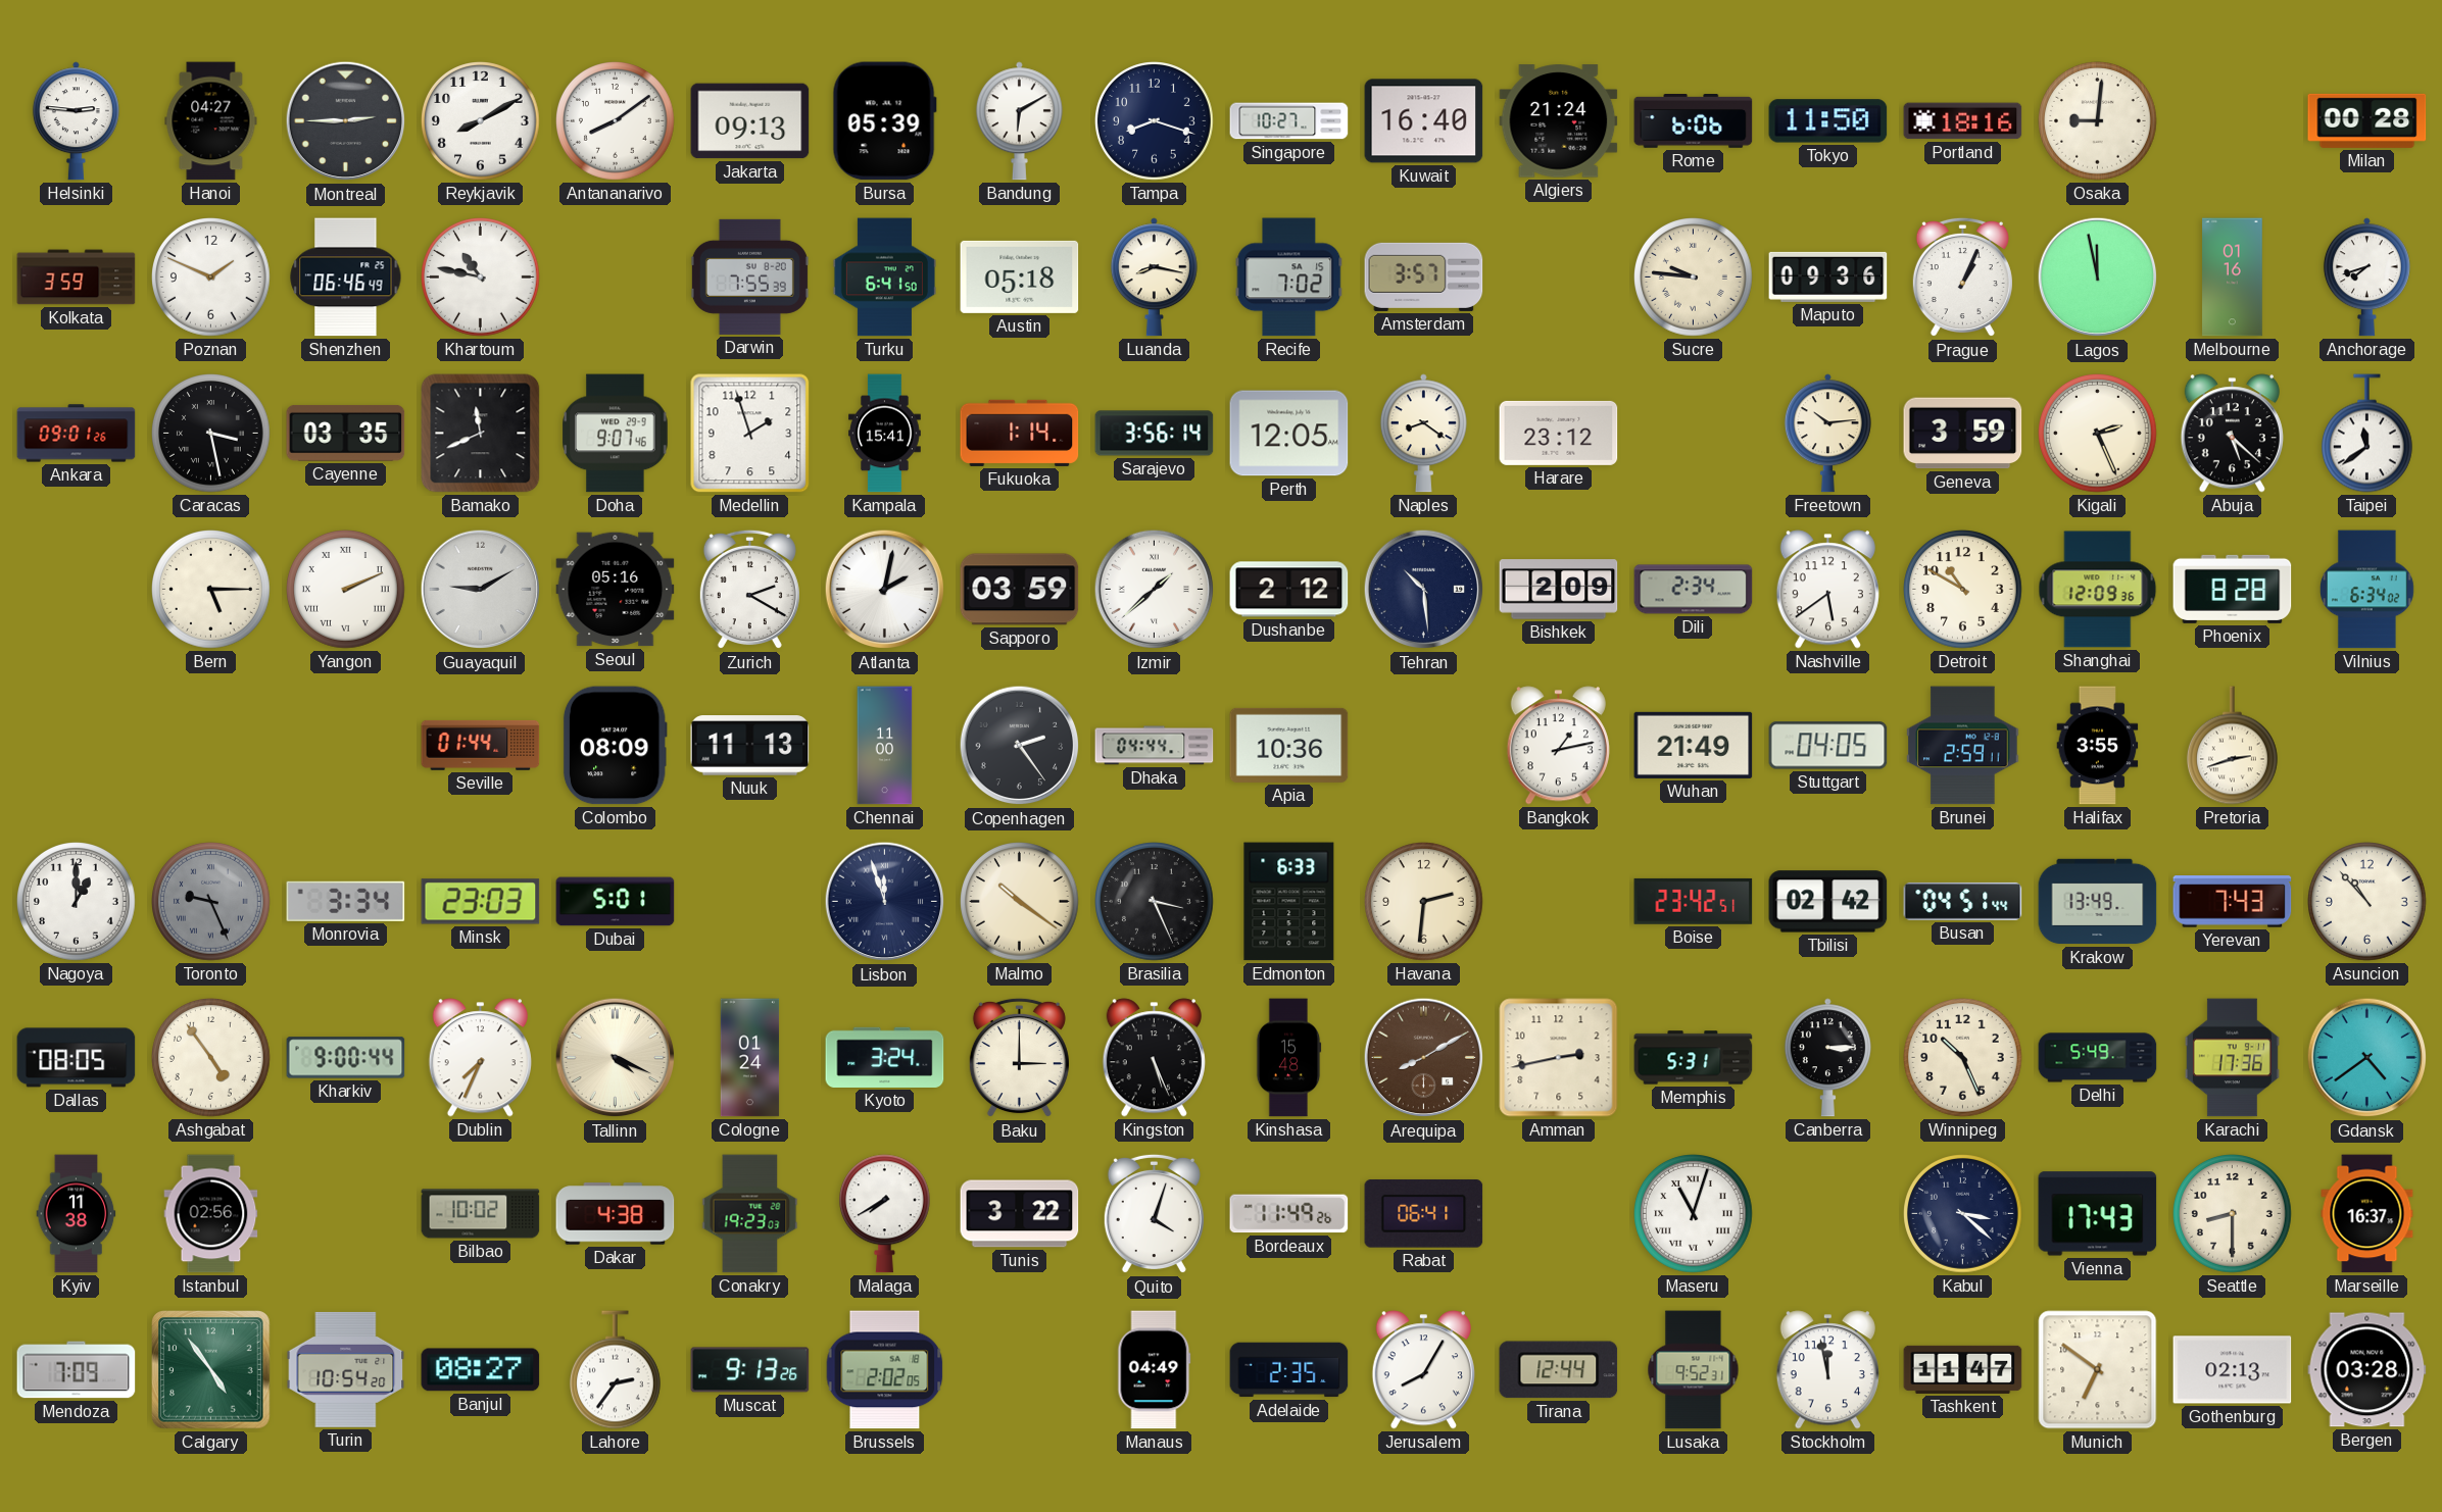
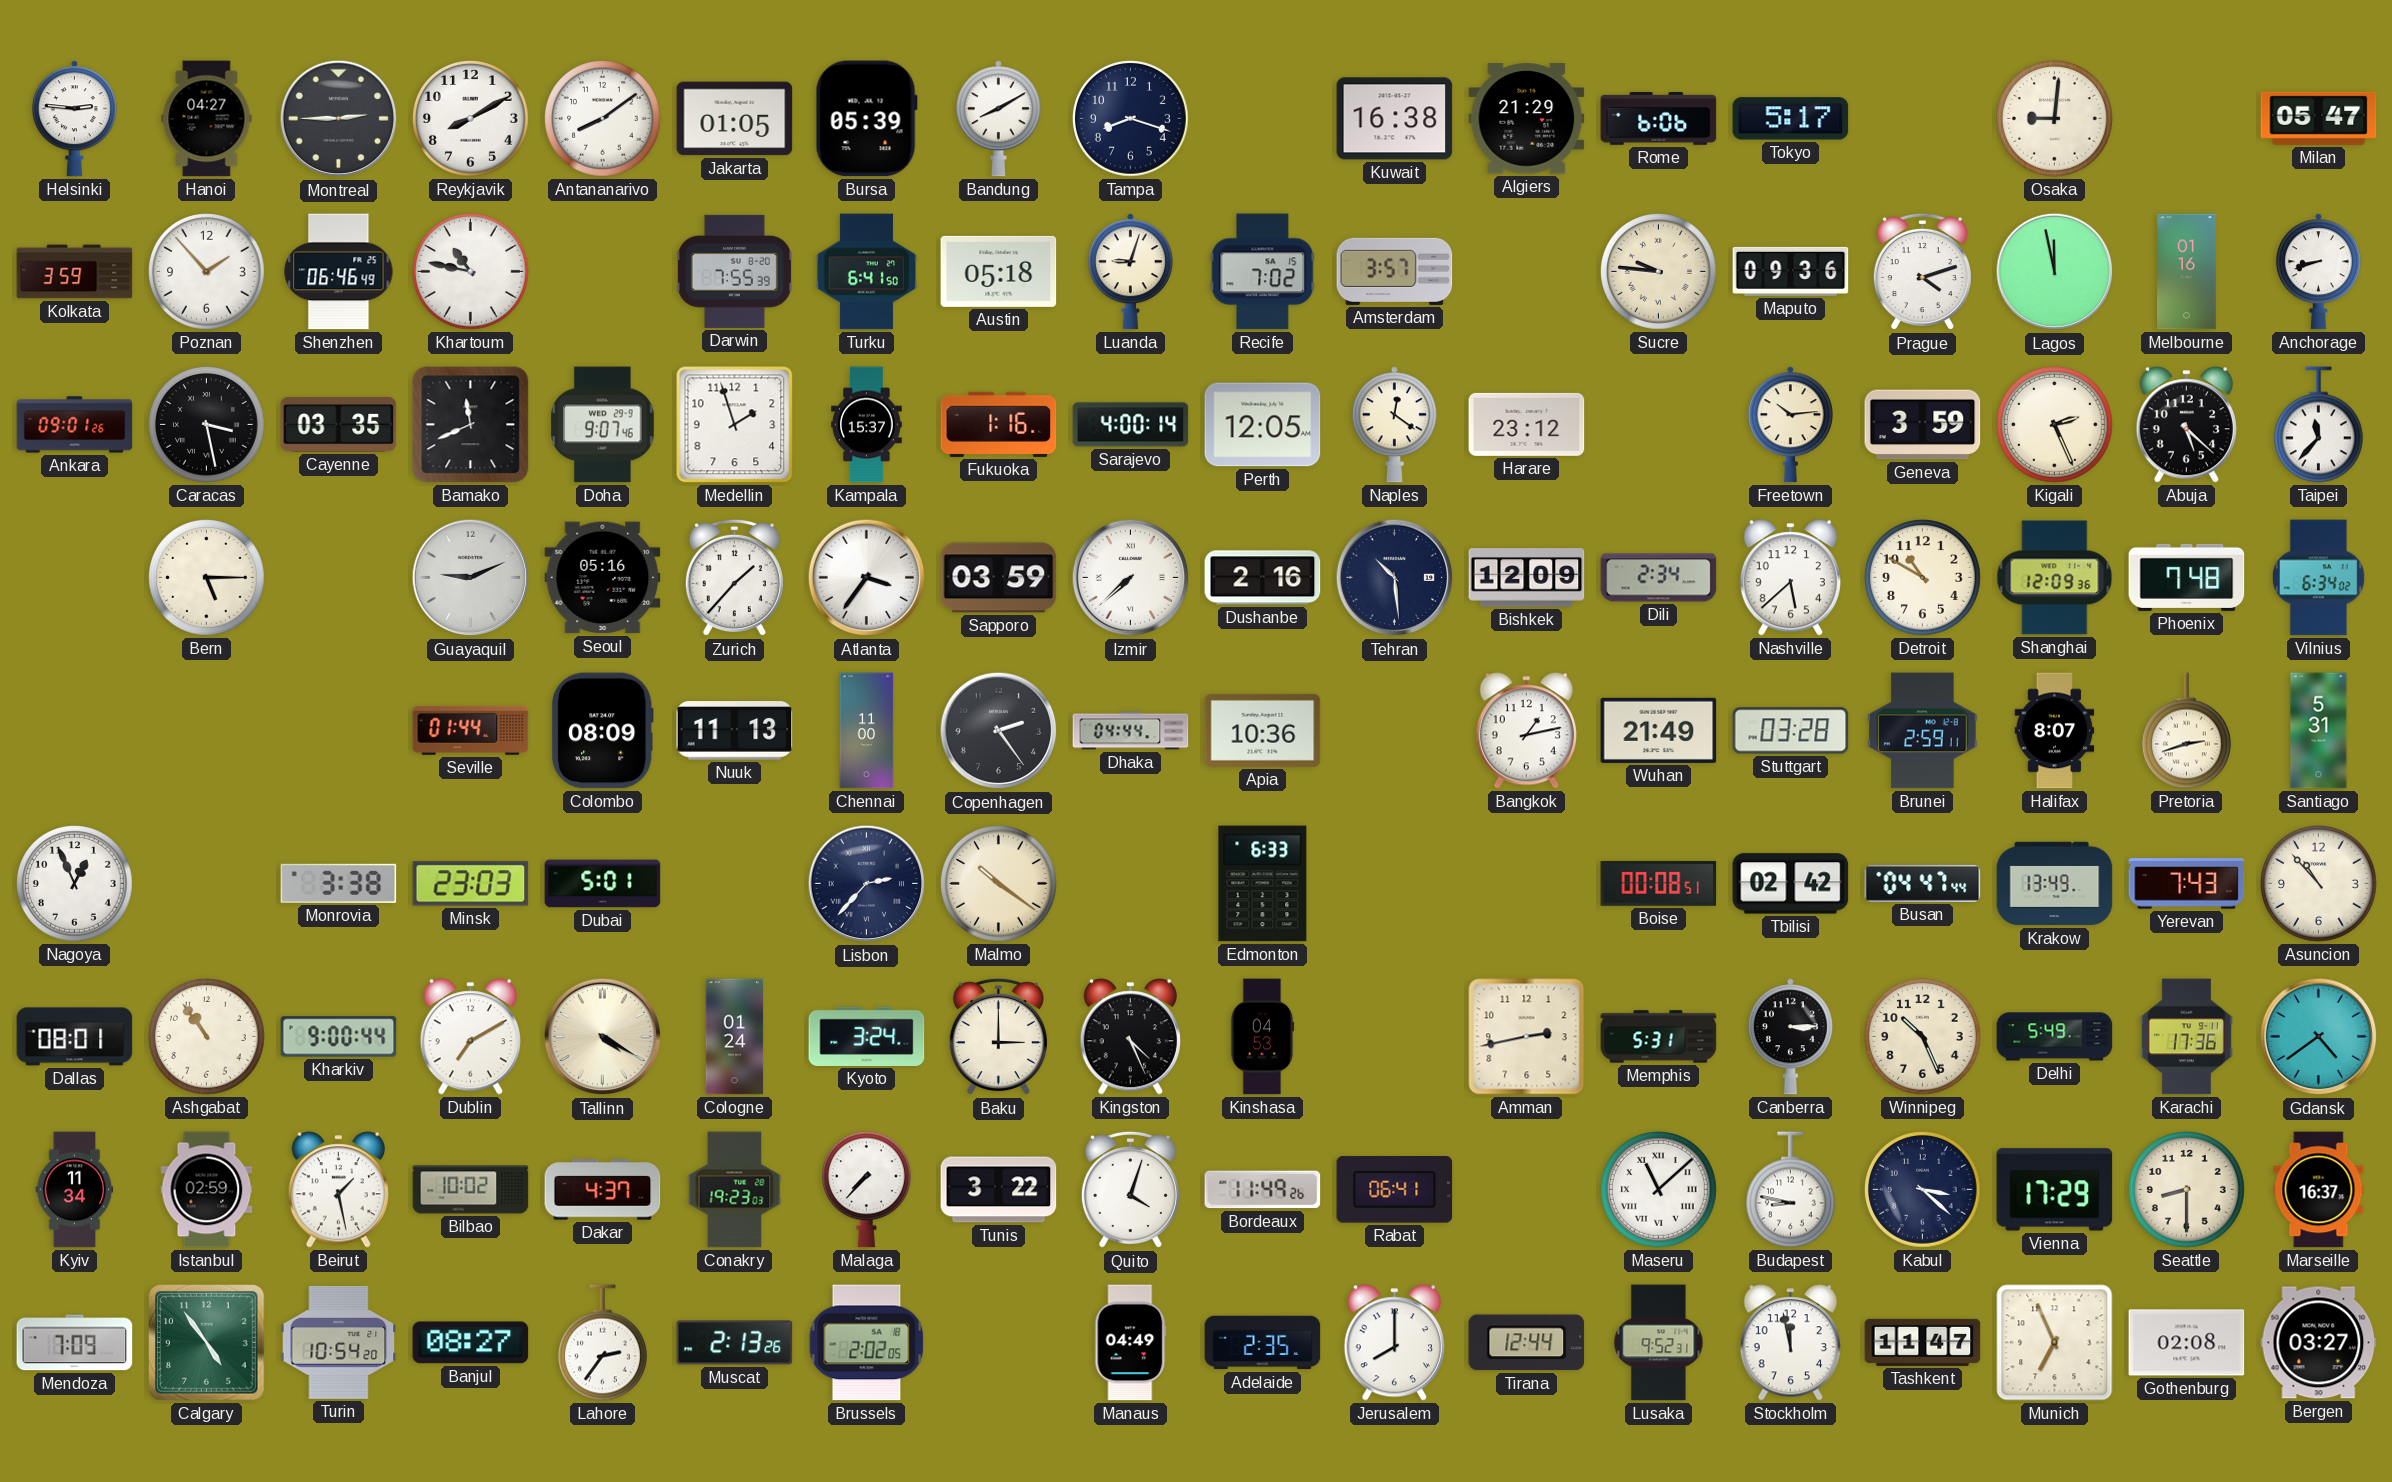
Jakarta: 09:13 -> 01:05
Bandung: 6:10 -> 8:10
Singapore: 10:27 -> none
Kuwait: 16:40 -> 16:38
Algiers: 21:24 -> 21:29
Tokyo: 11:50 -> 5:17
Portland: 18:16 -> none
Milan: 00:28 -> 05:47
Poznan: 1:49 -> 1:53
Luanda: 8:17 -> 9:03
Prague: 1:04 -> 4:12
Anchorage: 7:42 -> 8:42
Kampala: 15:41 -> 15:37
Fukuoka: 1:14 -> 1:16
Sarajevo: 3:56 -> 4:00
Naples: 8:21 -> 12:21
Taipei: 11:39 -> 11:37
Yangon: 2:11 -> none
Guayaquil: 9:10 -> 9:11
Zurich: 2:20 -> 1:37
Atlanta: 2:02 -> 3:36
Izmir: 1:38 -> 7:38
Dushanbe: 2:12 -> 2:16
Bishkek: 2:09 -> 12:09
Nashville: 5:39 -> 5:38
Phoenix: 8:28 -> 7:48
Stuttgart: 04:05 -> 03:28
Halifax: 3:55 -> 8:07
Santiago: none -> 5:31
Nagoya: 1:00 -> 12:56
Toronto: 9:26 -> none
Monrovia: 3:34 -> 3:38
Lisbon: 11:57 -> 2:37
Brasilia: 3:26 -> none
Havana: 2:31 -> none
Boise: 23:42 -> 00:08
Busan: 04:51 -> 04:47
Dallas: 08:05 -> 08:01
Ashgabat: 4:54 -> 10:54
Dublin: 7:34 -> 7:10
Tallinn: 4:19 -> 4:20
Kingston: 5:26 -> 4:26
Kinshasa: 15:48 -> 04:53
Arequipa: 8:10 -> none
Kyiv: 11:38 -> 11:34
Istanbul: 02:56 -> 02:59
Beirut: none -> 1:28
Dakar: 4:38 -> 4:37
Malaga: 7:40 -> 7:37
Maseru: 11:03 -> 11:08
Budapest: none -> 8:47
Vienna: 17:43 -> 17:29
Muscat: 9:13 -> 2:13
Jerusalem: 8:05 -> 8:00
Munich: 6:51 -> 6:56
Gothenburg: 02:13 -> 02:08
Bergen: 03:28 -> 03:27
